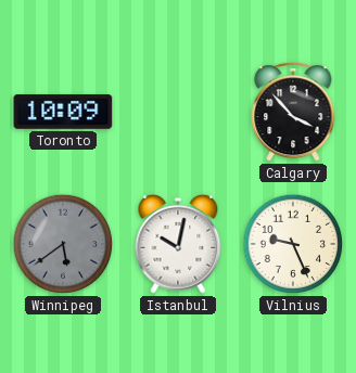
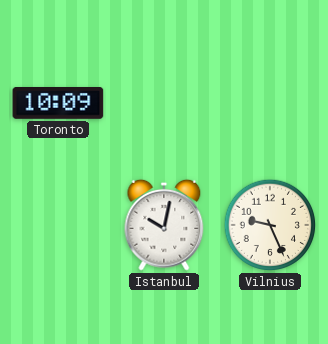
Calgary: 3:53 -> none
Winnipeg: 5:39 -> none
